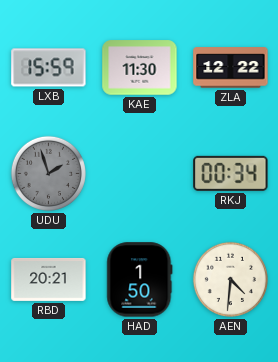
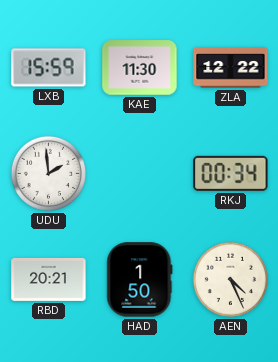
UDU: 1:57 -> 1:59
UDU dial: grey -> white
AEN: 4:31 -> 4:26
